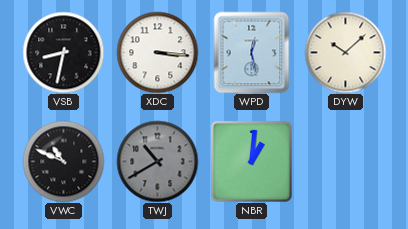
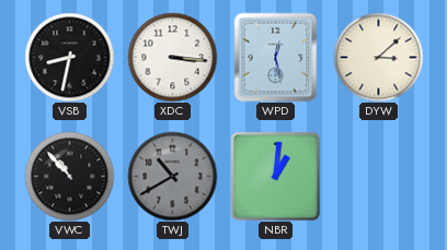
DYW: 10:08 -> 3:08
VWC: 10:49 -> 10:53
